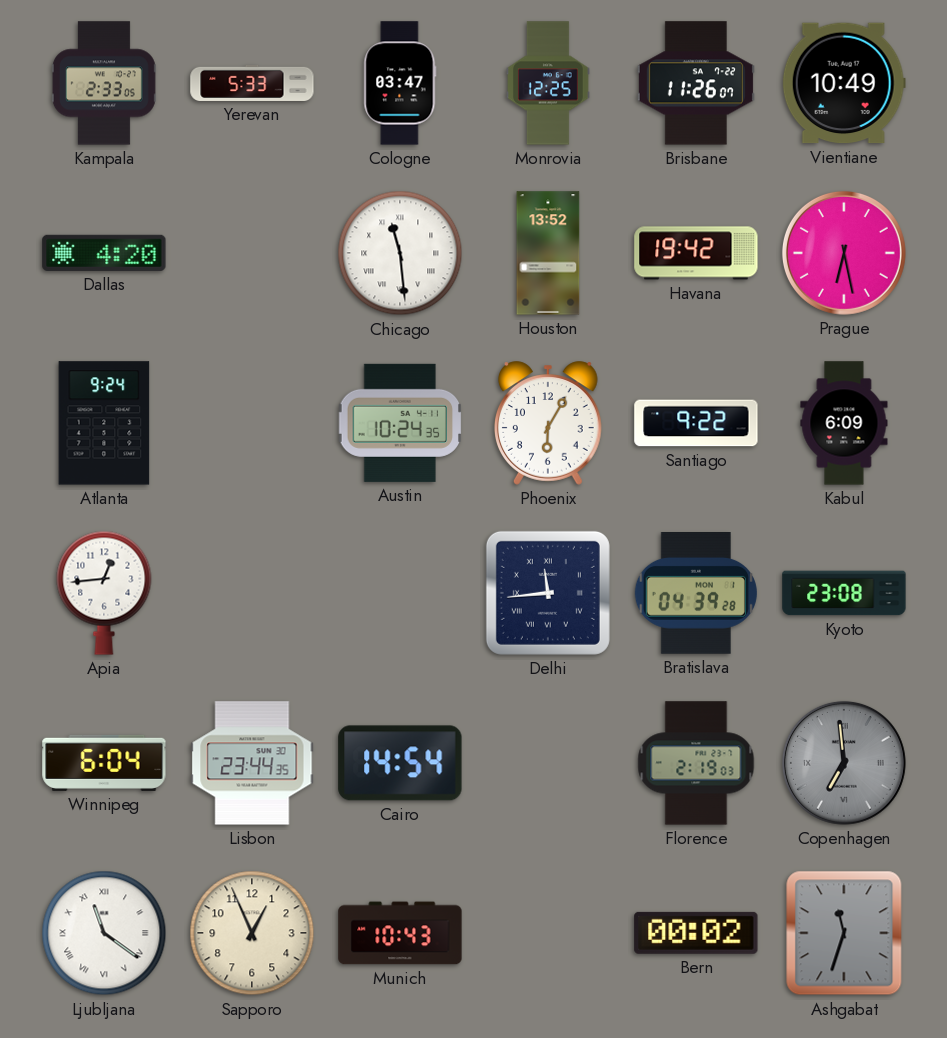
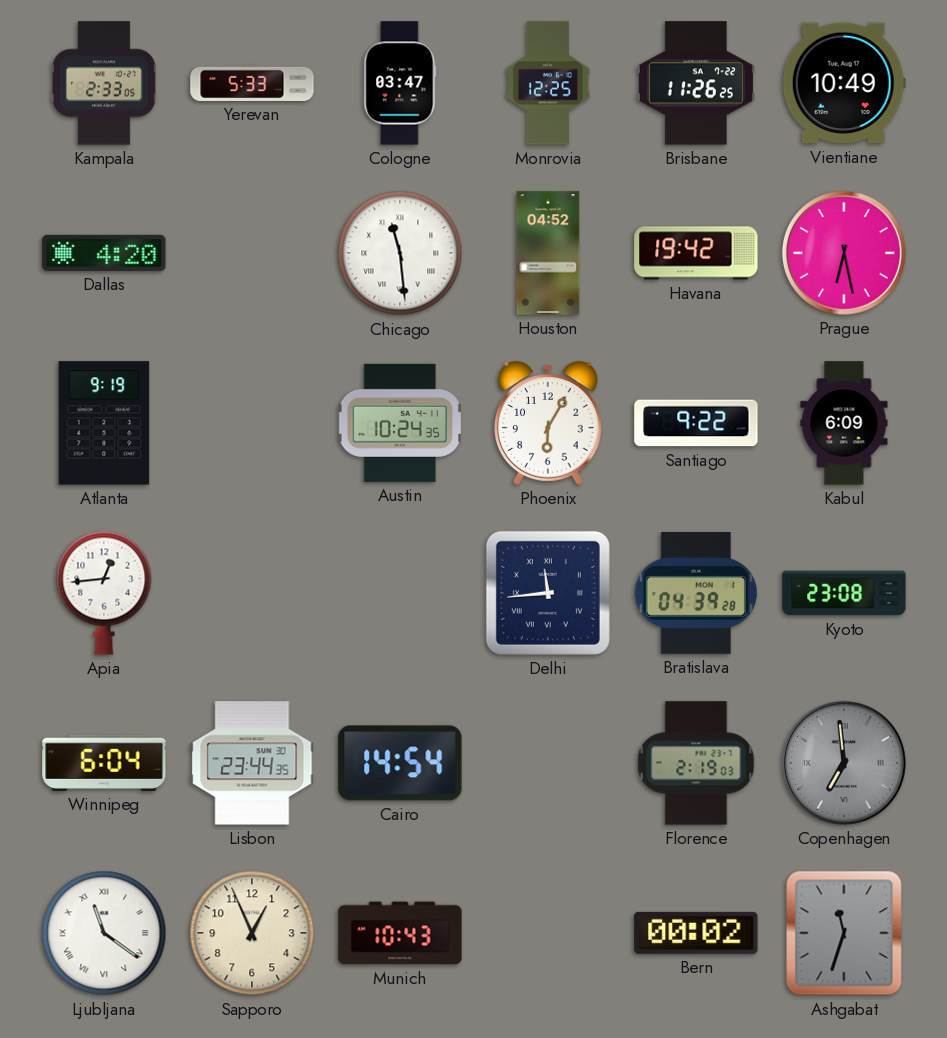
Brisbane: 11:26:07 -> 11:26:25
Houston: 13:52 -> 04:52
Atlanta: 9:24 -> 9:19
